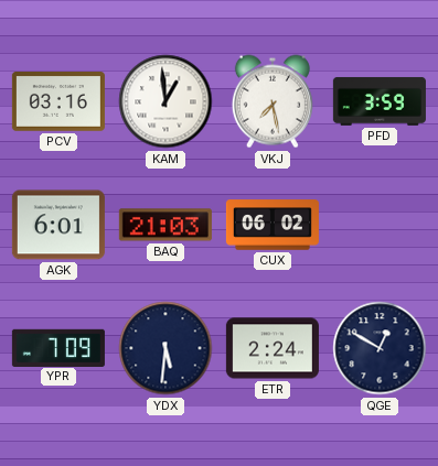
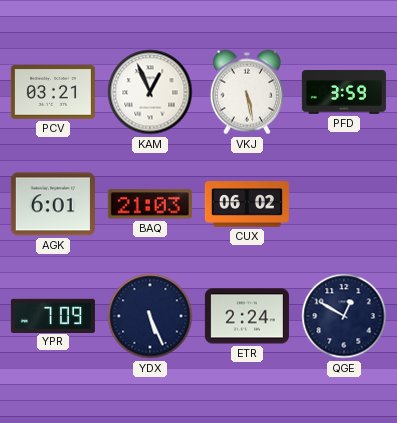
PCV: 03:16 -> 03:21
KAM: 12:59 -> 12:56
VKJ: 7:28 -> 5:28
YDX: 5:31 -> 5:26
